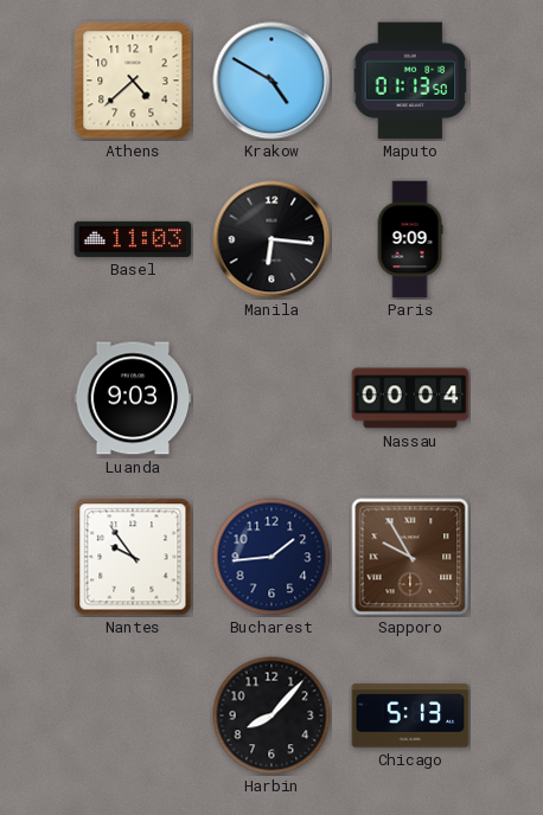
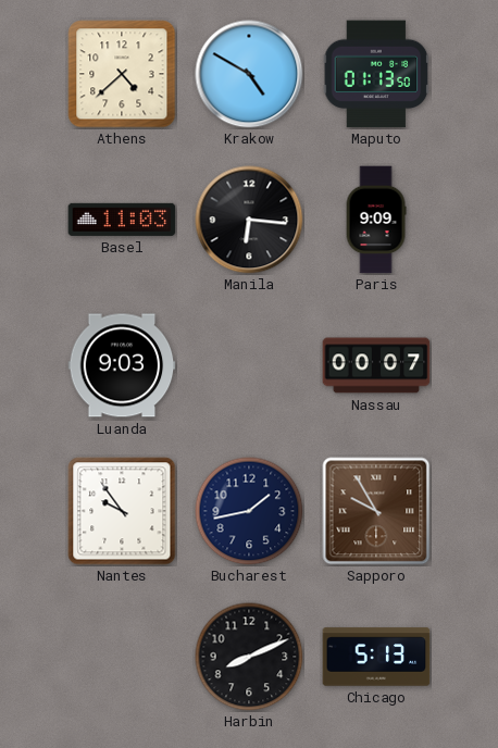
Nassau: 00:04 -> 00:07
Bucharest: 1:44 -> 1:43
Harbin: 8:07 -> 8:11
